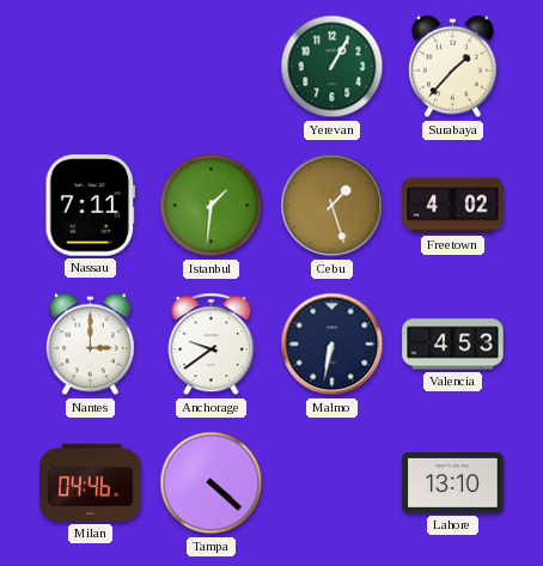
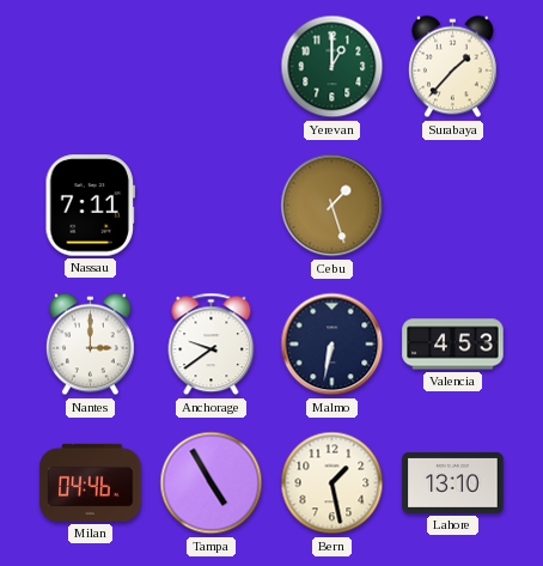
Yerevan: 1:05 -> 1:00
Istanbul: 1:31 -> none
Freetown: 4:02 -> none
Tampa: 4:22 -> 4:55
Bern: none -> 1:28
